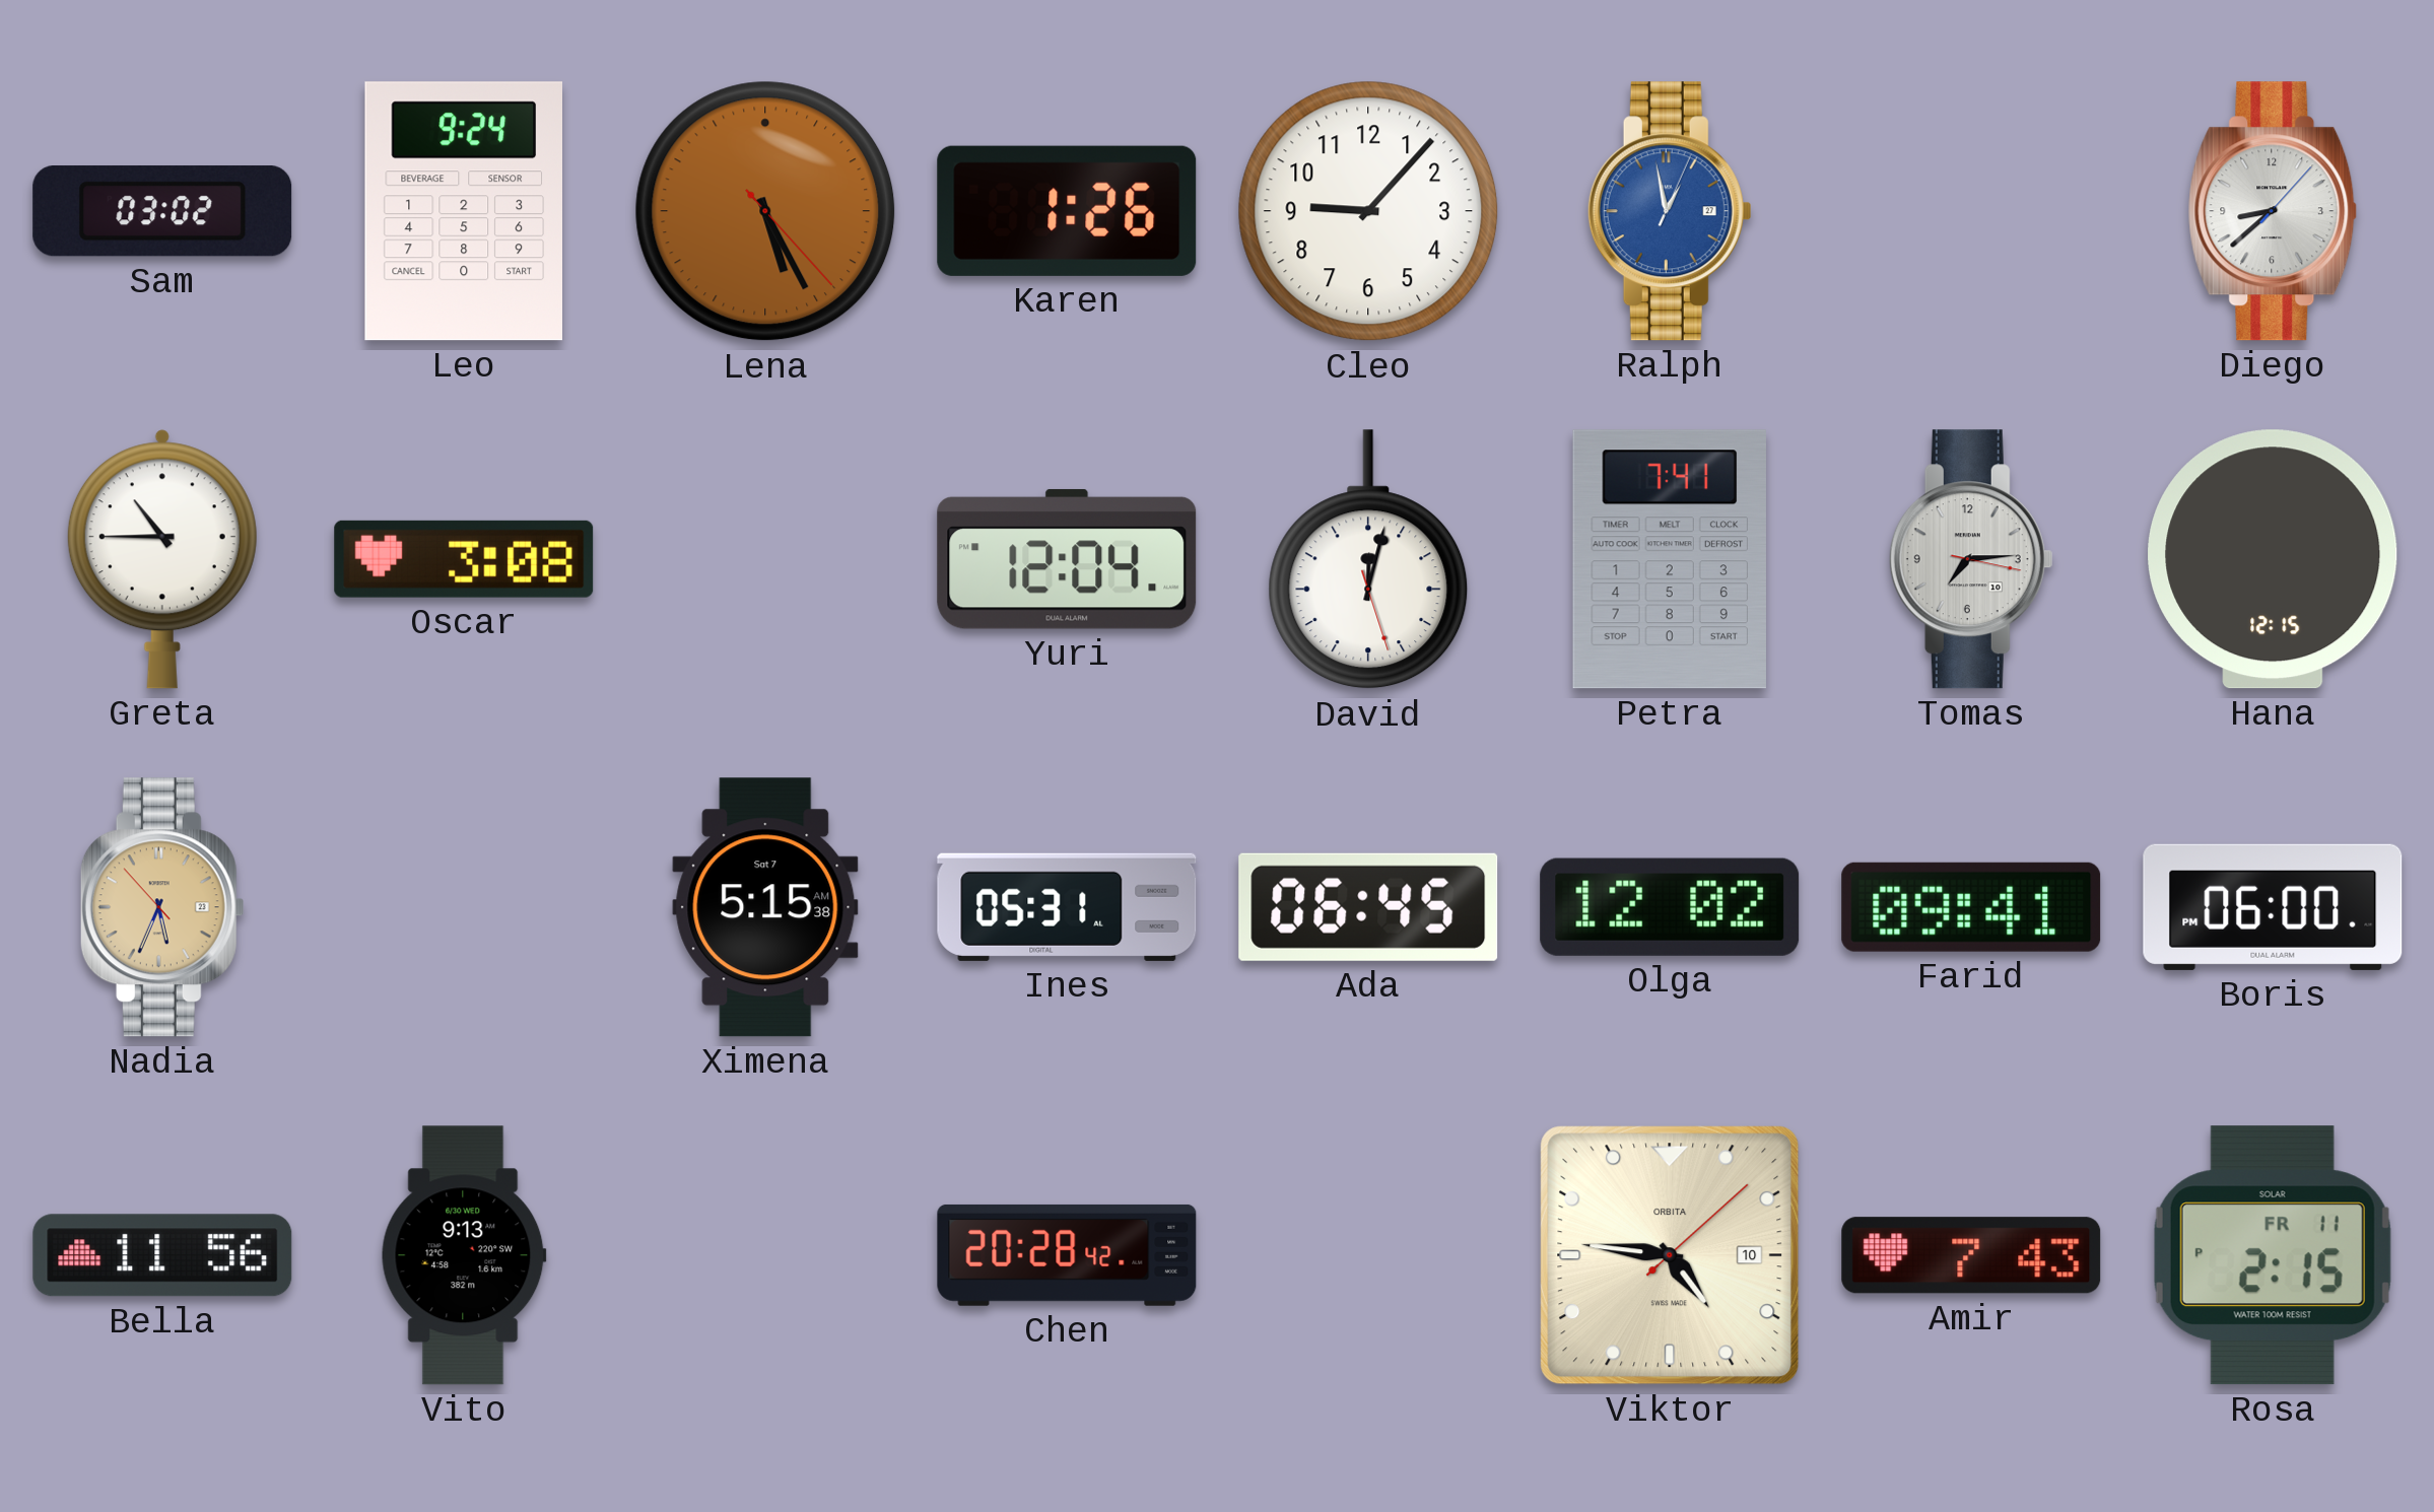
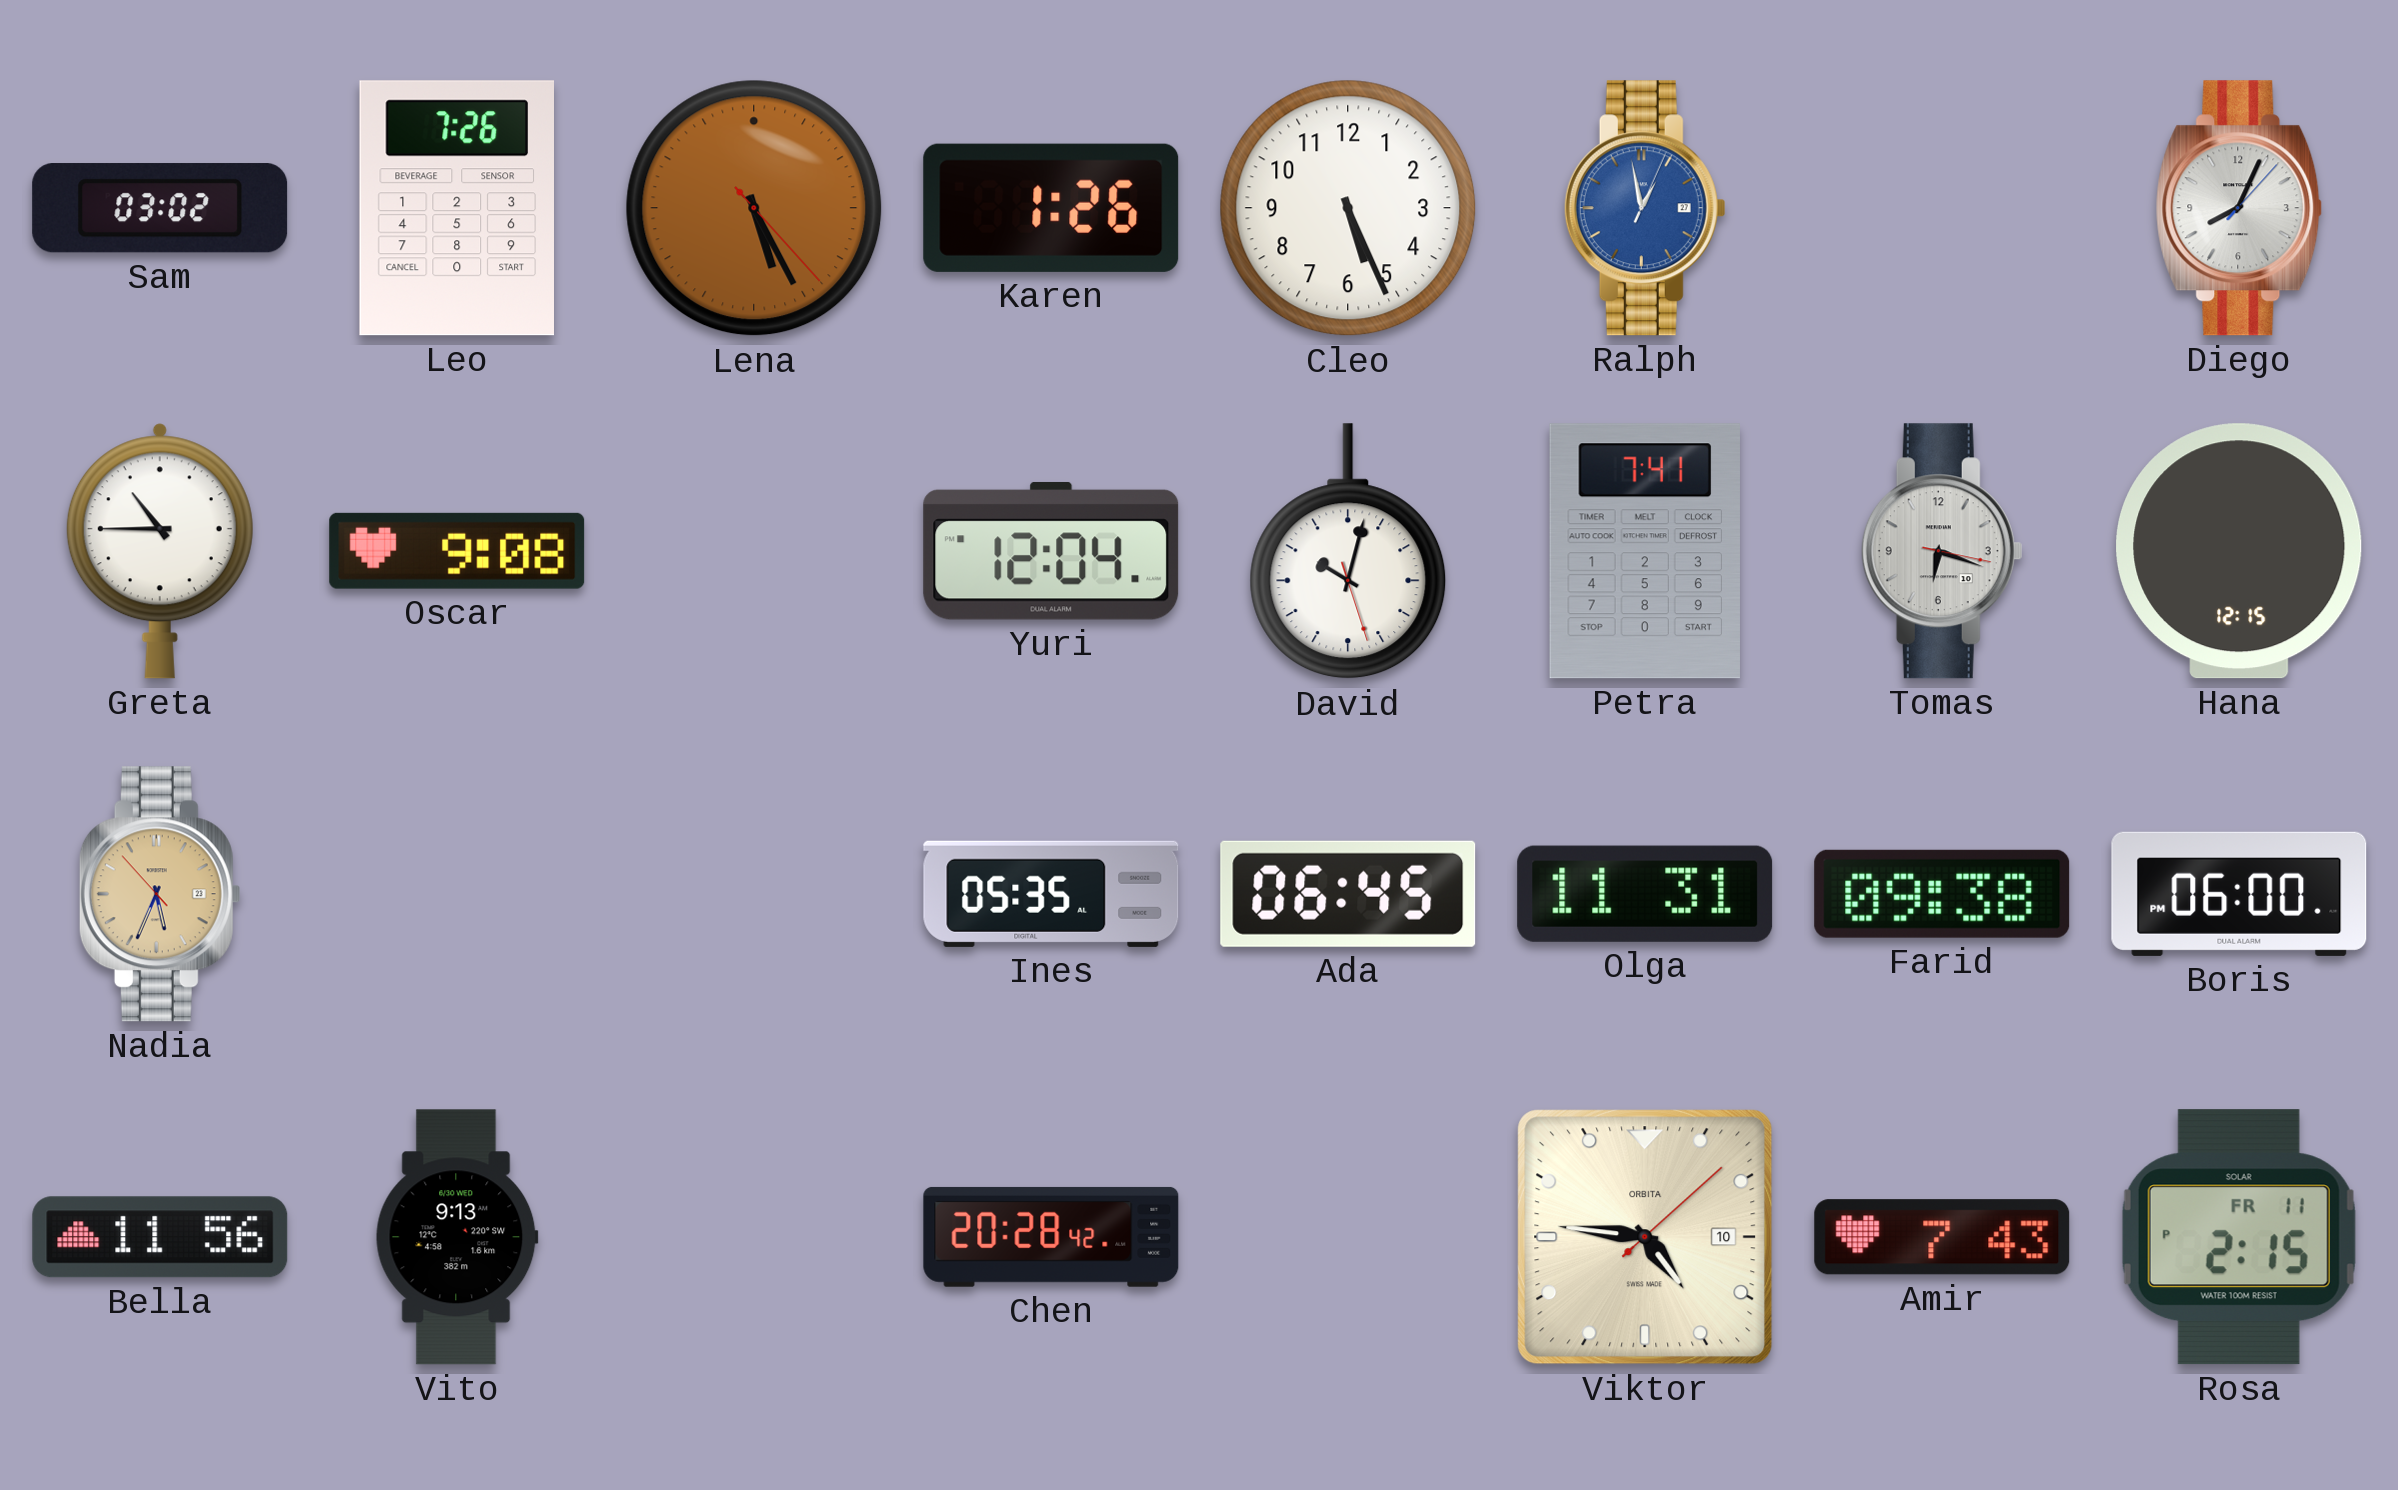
Leo: 9:24 -> 7:26
Cleo: 9:07 -> 5:26
Diego: 8:38 -> 8:04
Oscar: 3:08 -> 9:08
David: 12:02 -> 10:02
Tomas: 7:14 -> 6:18
Ximena: 5:15 -> none
Ines: 05:31 -> 05:35
Olga: 12:02 -> 11:31
Farid: 09:41 -> 09:38
